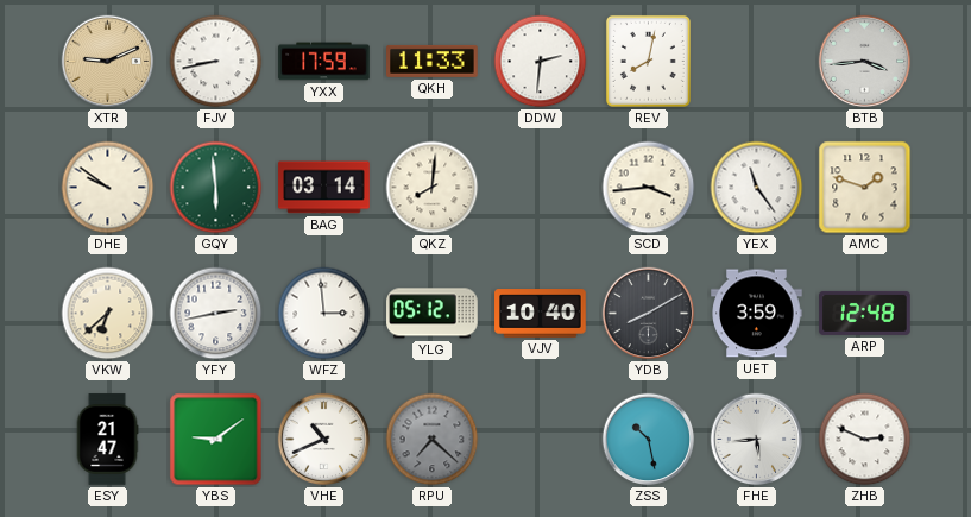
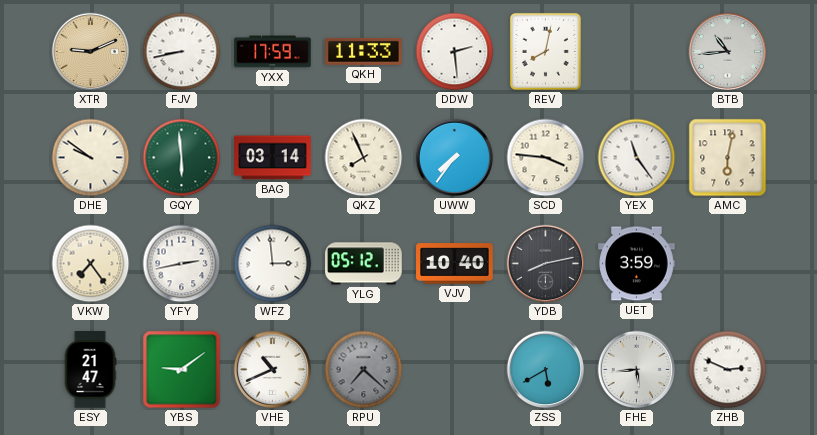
DDW: 2:31 -> 2:29
BTB: 3:44 -> 10:44
QKZ: 8:01 -> 7:56
UWW: none -> 7:36
SCD: 3:44 -> 3:46
AMC: 1:48 -> 6:02
VKW: 6:38 -> 7:24
YDB: 8:10 -> 8:13
ARP: 12:48 -> none
ZSS: 10:28 -> 5:40
